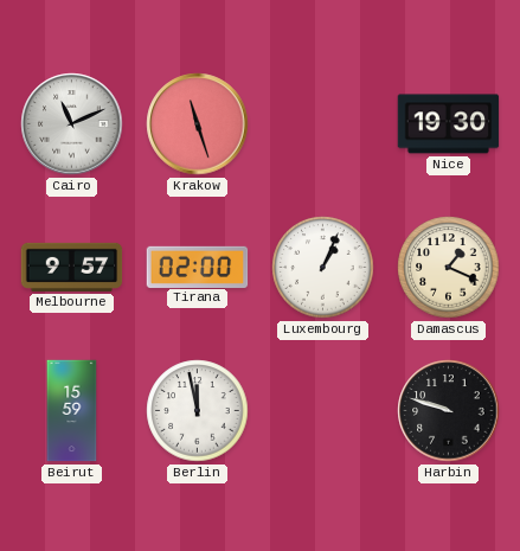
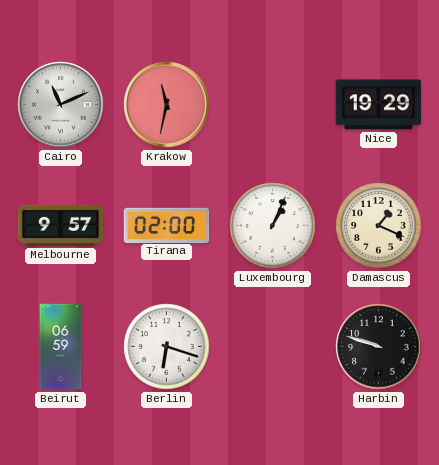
Krakow: 11:27 -> 11:32
Nice: 19:30 -> 19:29
Beirut: 15:59 -> 06:59
Berlin: 11:58 -> 6:18
